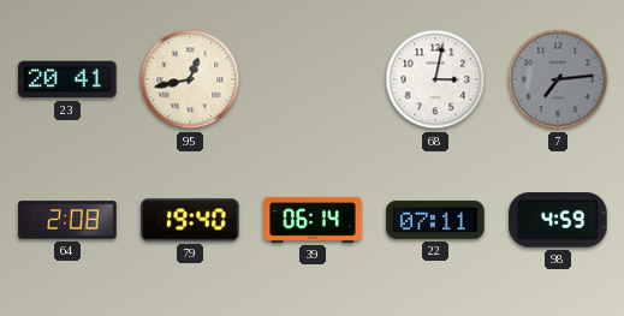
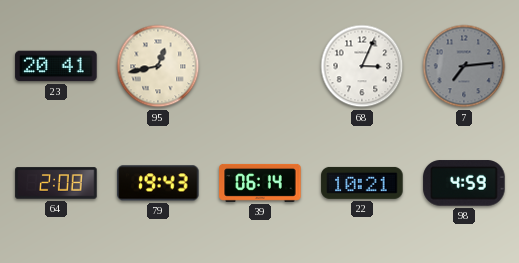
68: 3:02 -> 3:04
79: 19:40 -> 19:43
22: 07:11 -> 10:21
